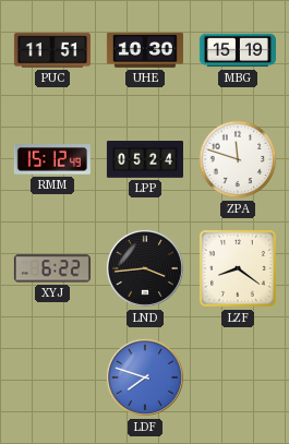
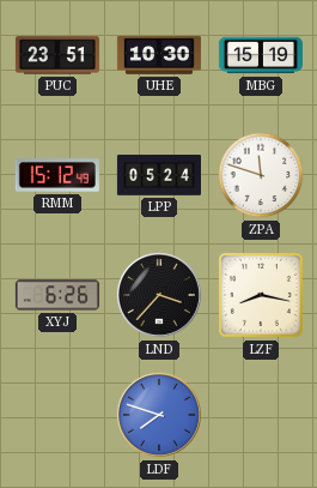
PUC: 11:51 -> 23:51
XYJ: 6:22 -> 6:26
LND: 3:44 -> 3:37
LZF: 8:21 -> 8:17
